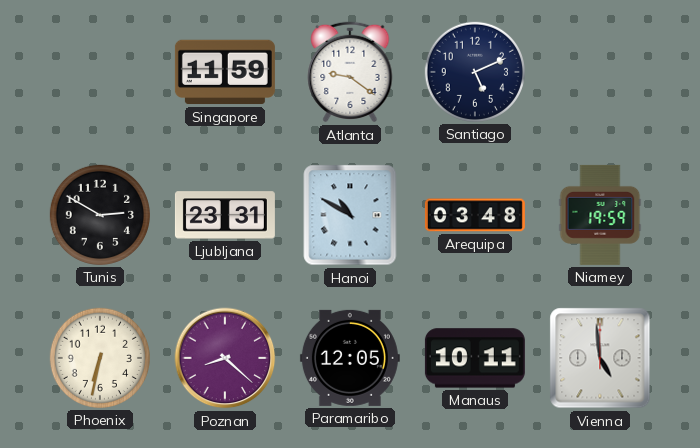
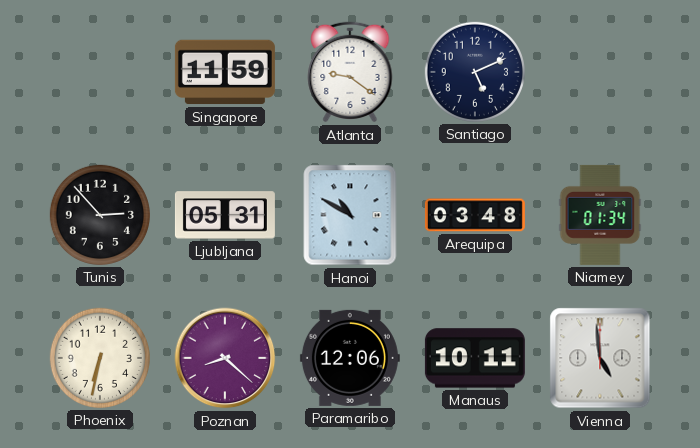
Tunis: 2:50 -> 2:53
Ljubljana: 23:31 -> 05:31
Niamey: 19:59 -> 01:34
Paramaribo: 12:05 -> 12:06
